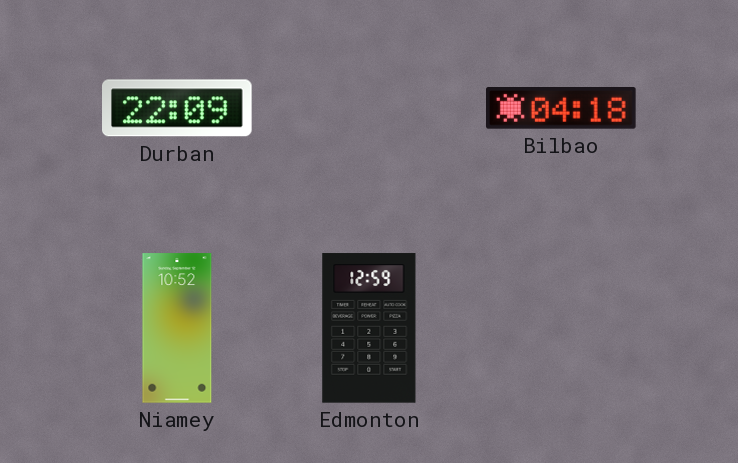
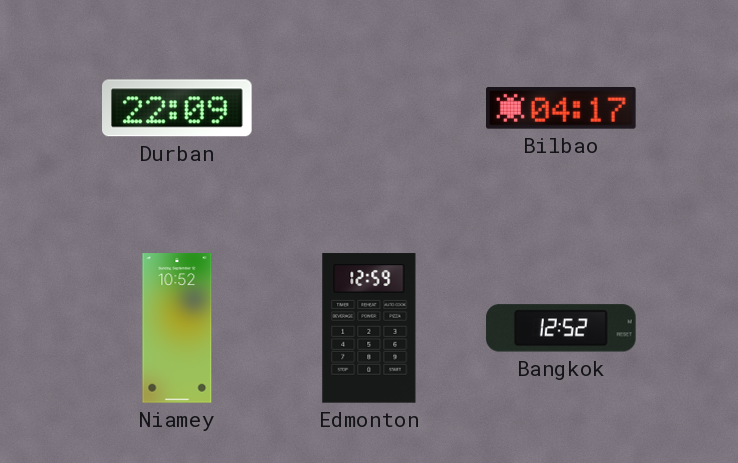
Bilbao: 04:18 -> 04:17
Bangkok: none -> 12:52
